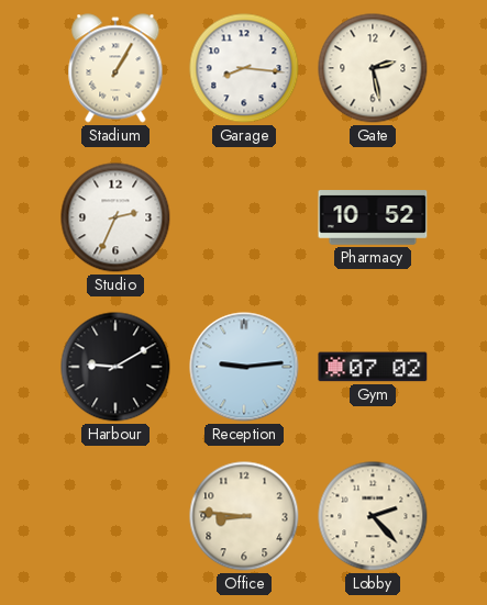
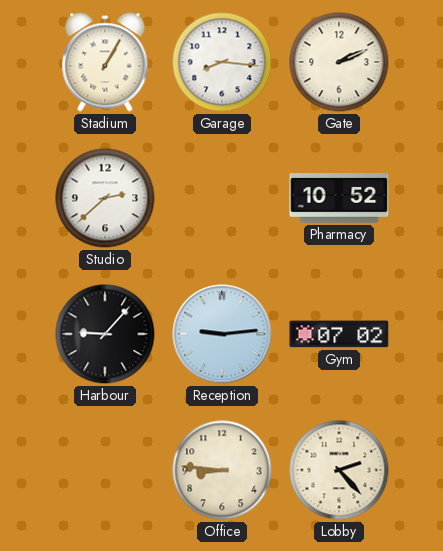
Gate: 2:28 -> 2:11
Studio: 2:34 -> 2:38
Harbour: 9:10 -> 9:07
